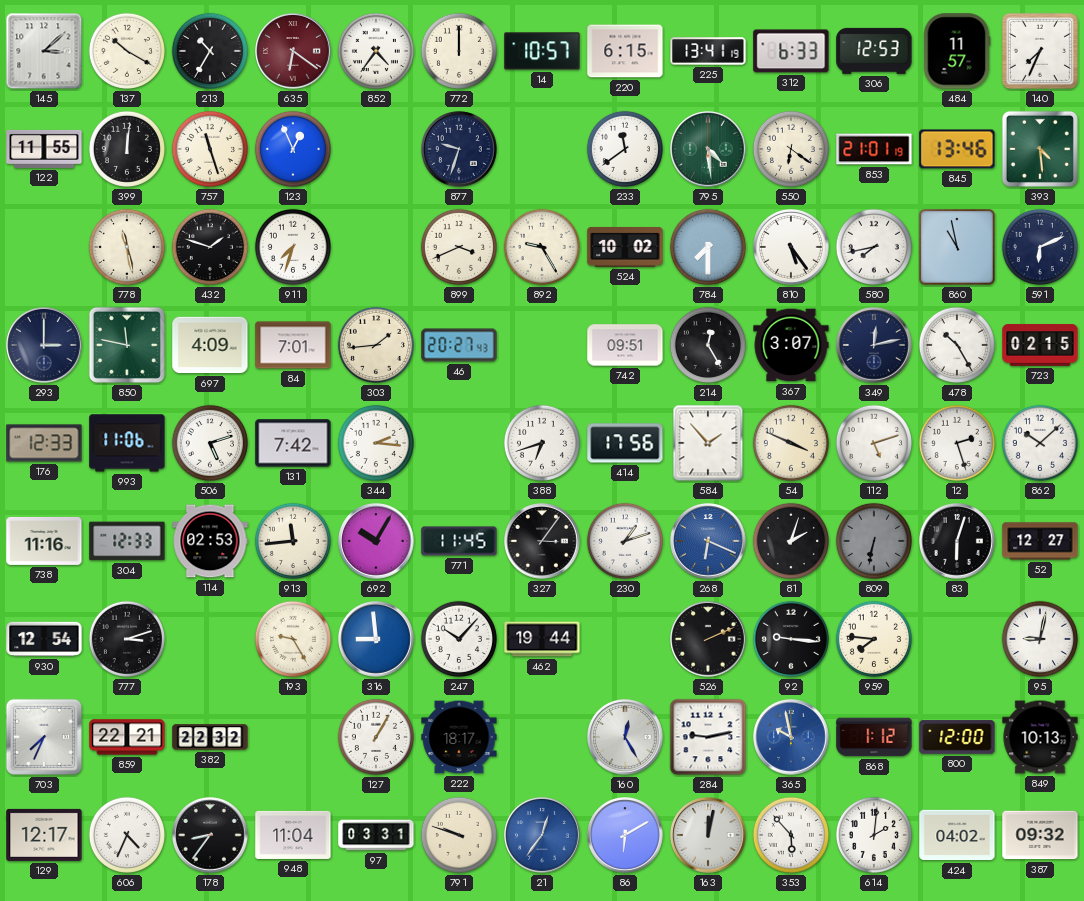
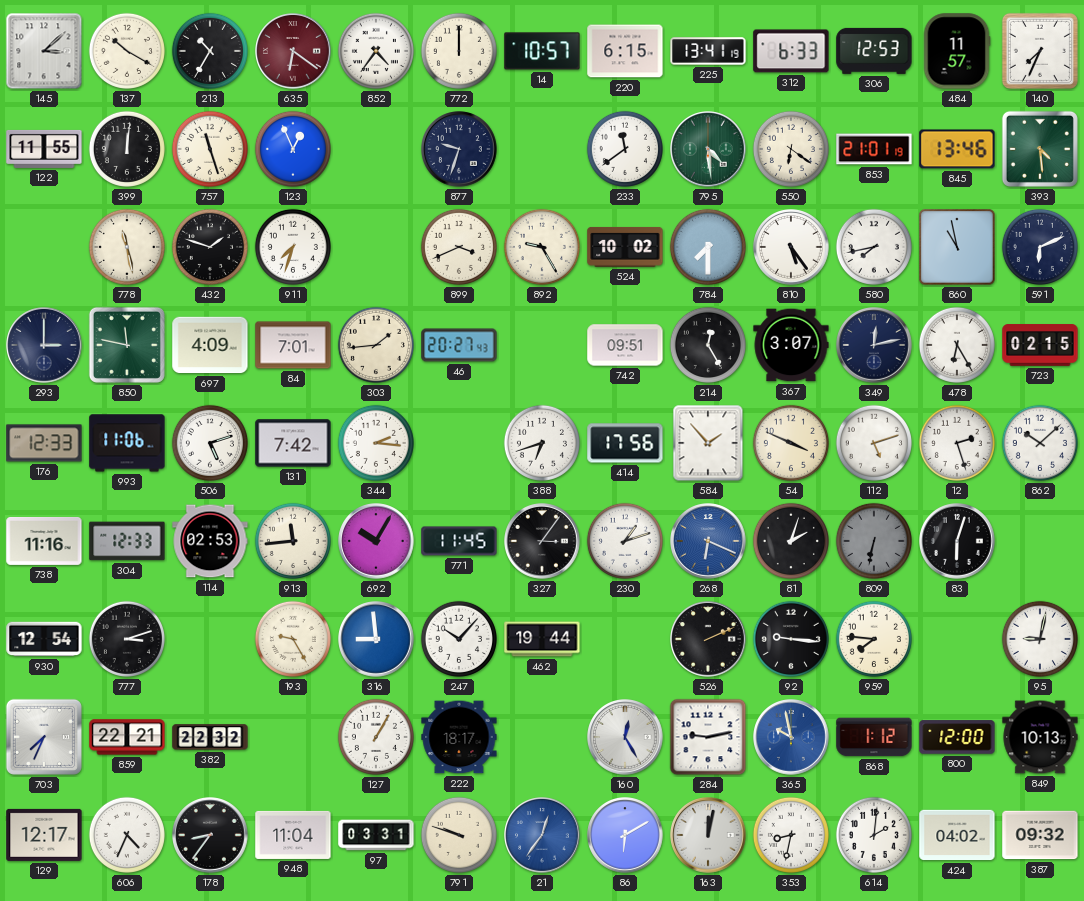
478: 10:25 -> 6:25
52: 12:27 -> none
353: 5:53 -> 8:32
